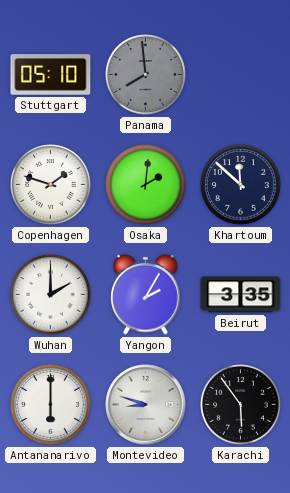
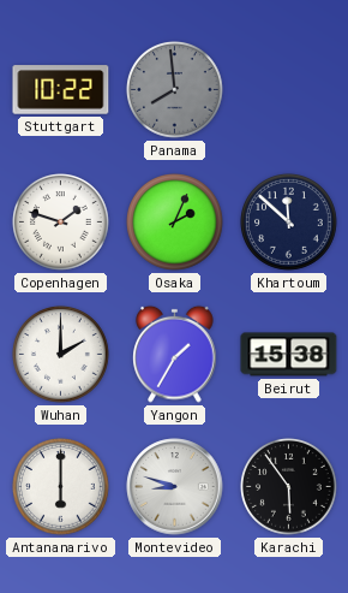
Stuttgart: 05:10 -> 10:22
Osaka: 2:01 -> 2:04
Yangon: 2:05 -> 1:35
Beirut: 3:35 -> 15:38
